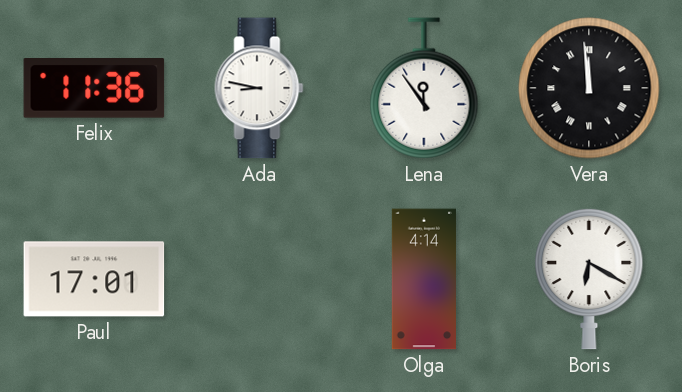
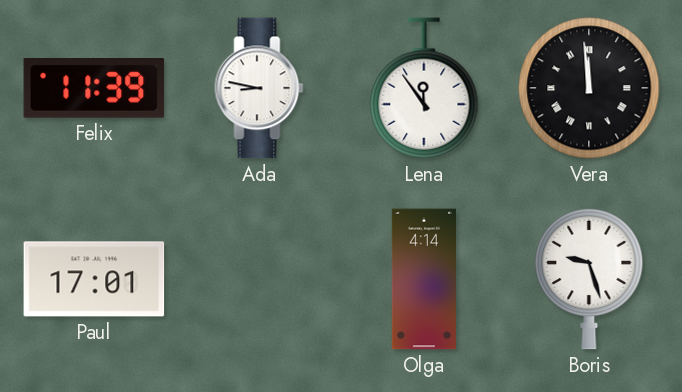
Felix: 11:36 -> 11:39
Boris: 6:20 -> 9:27
